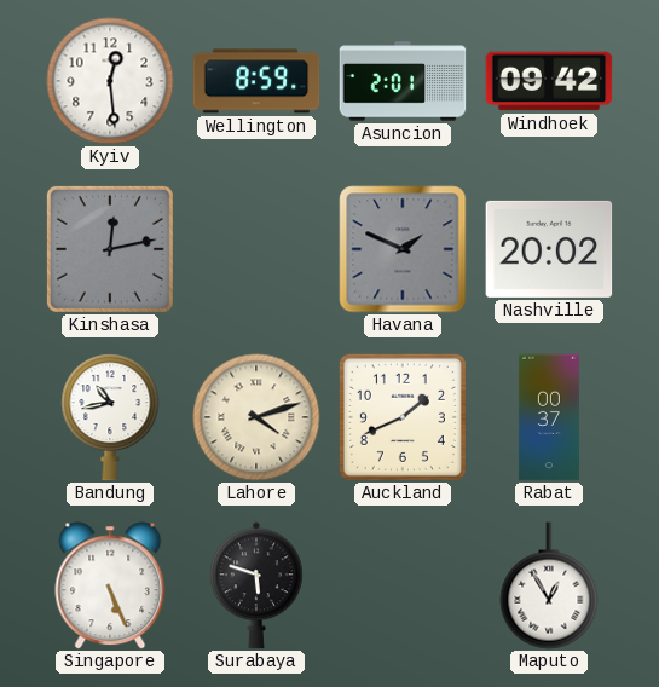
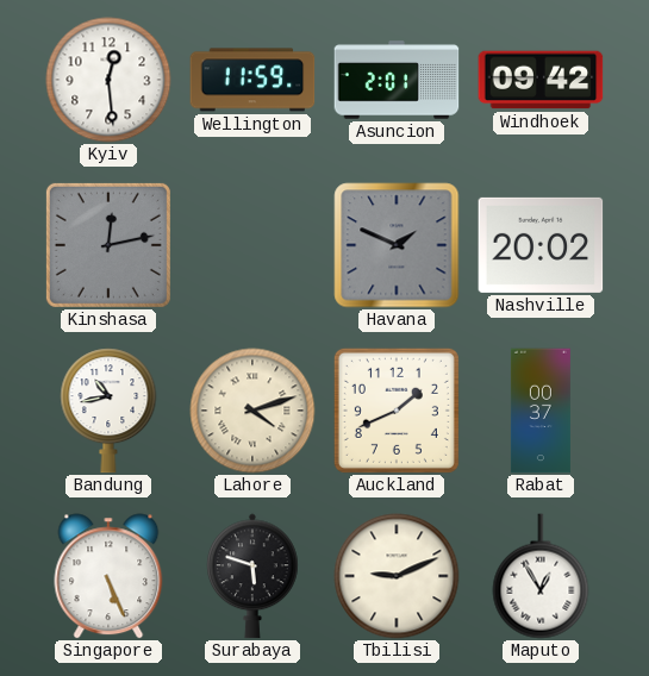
Wellington: 8:59 -> 11:59
Tbilisi: none -> 9:11
